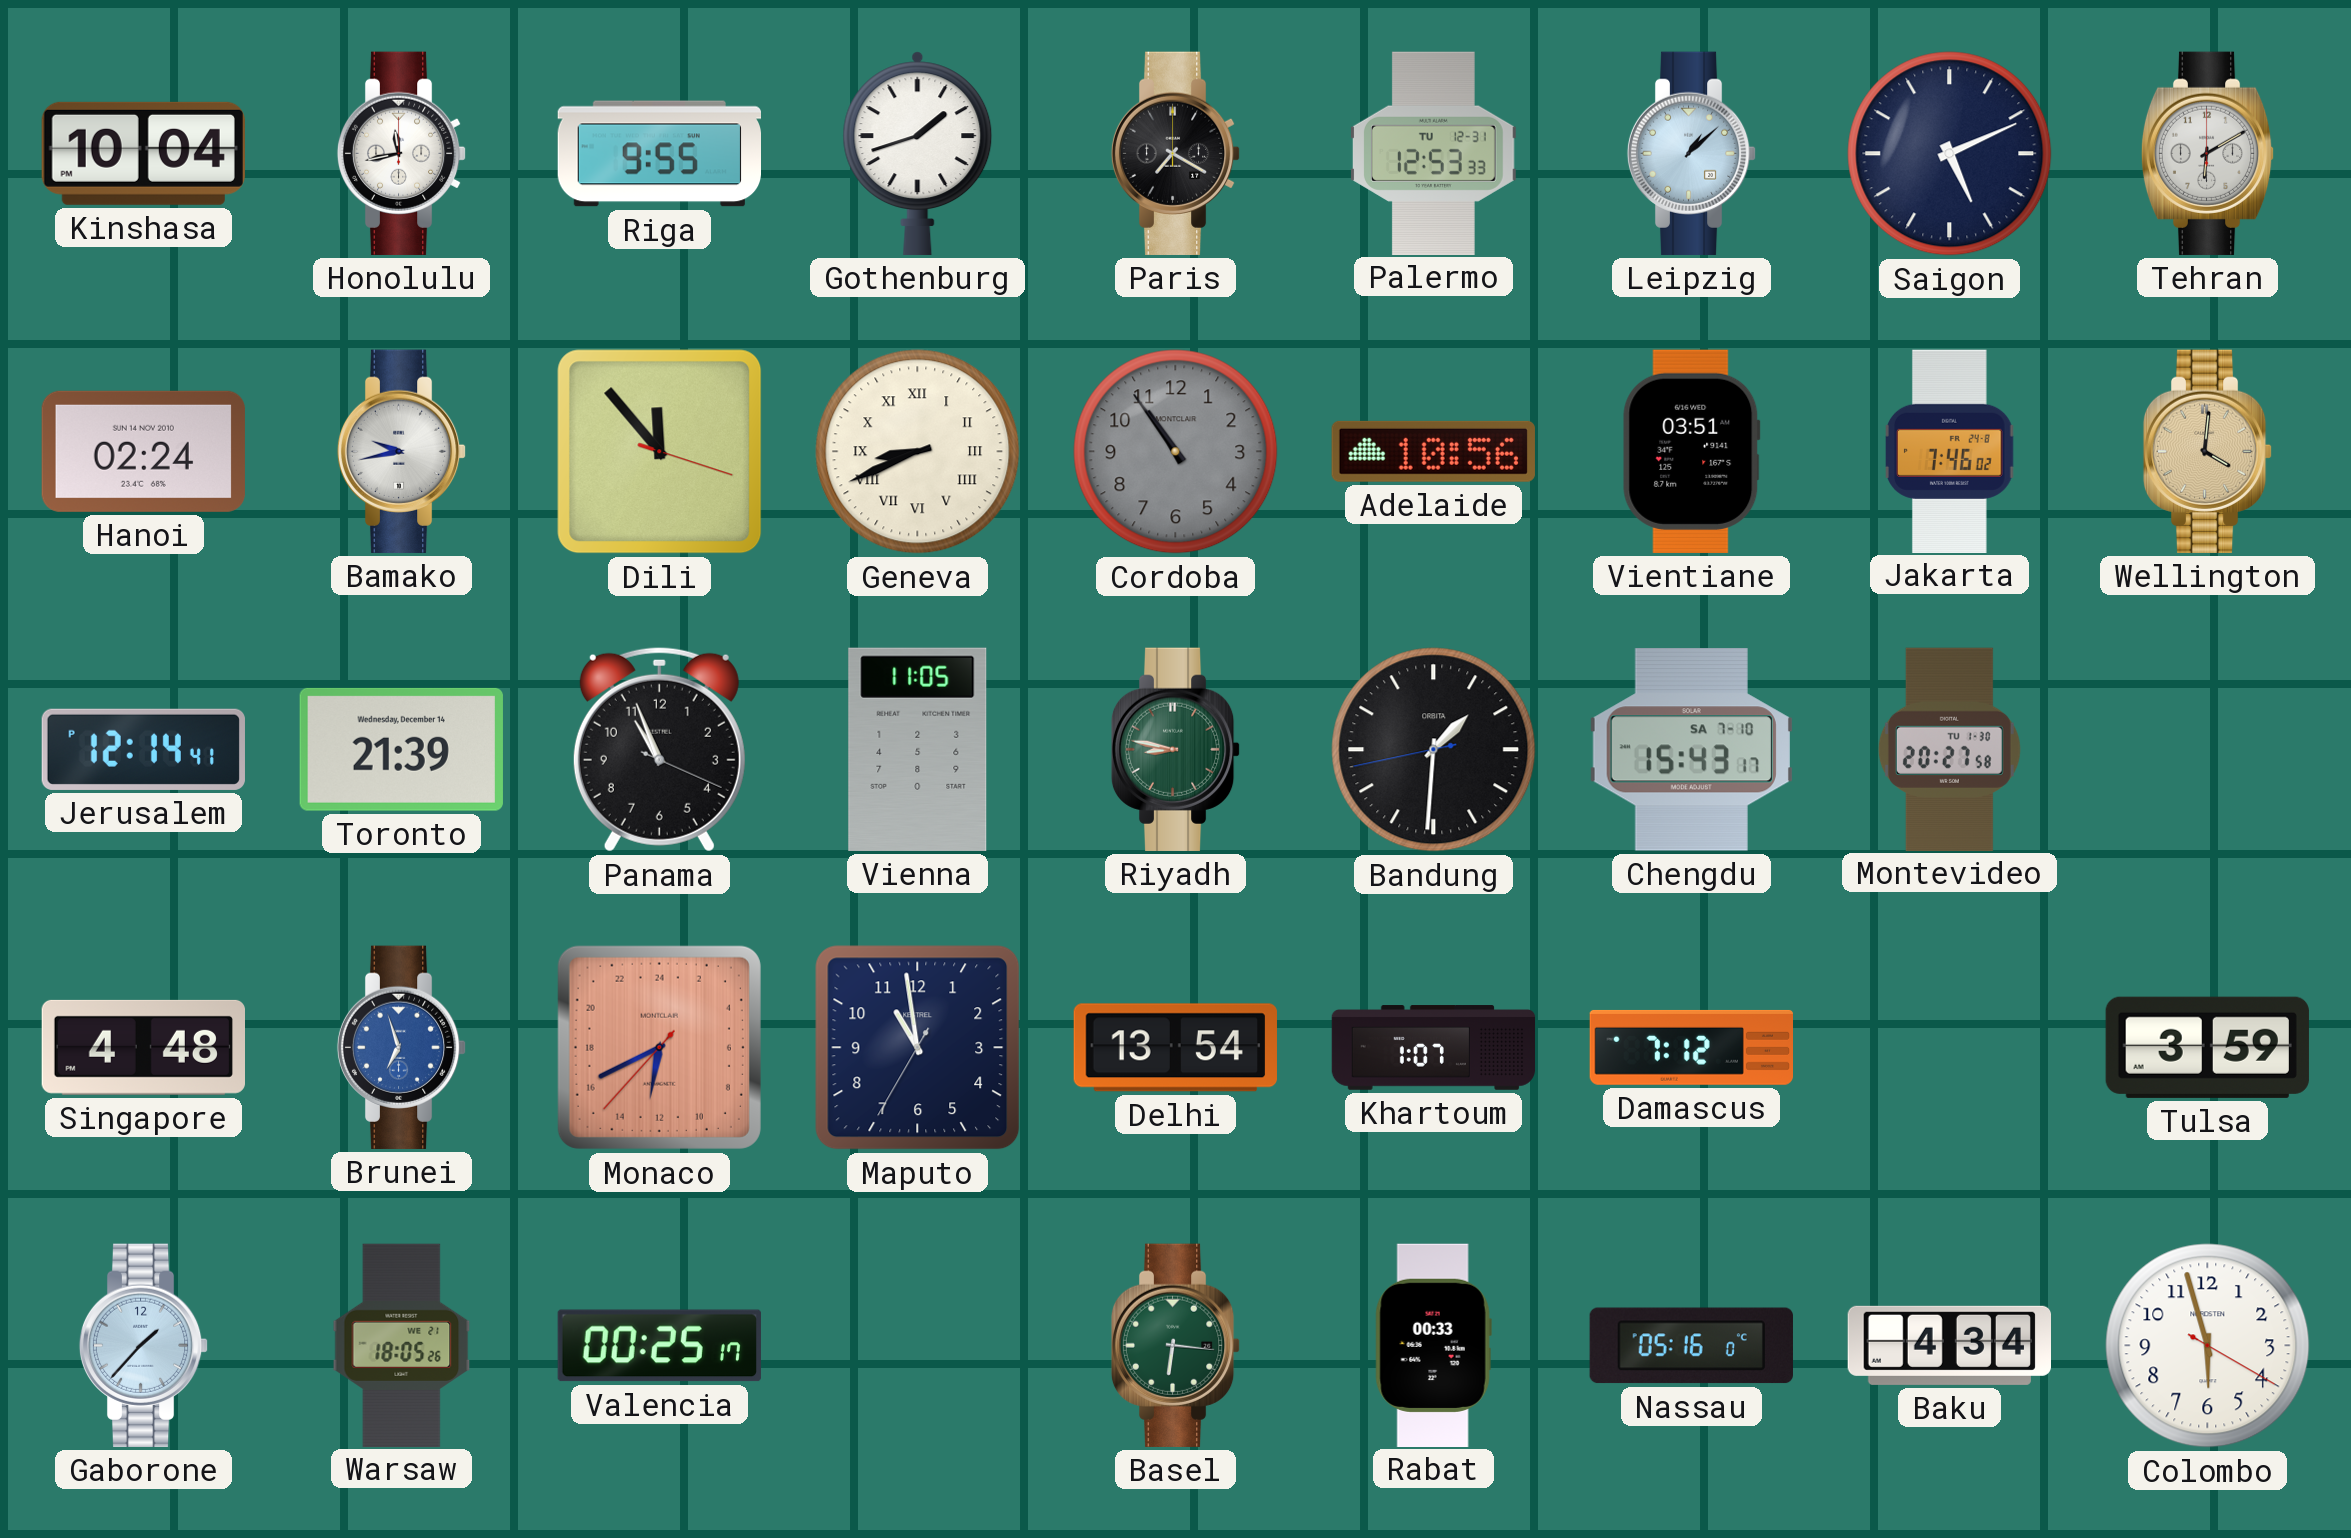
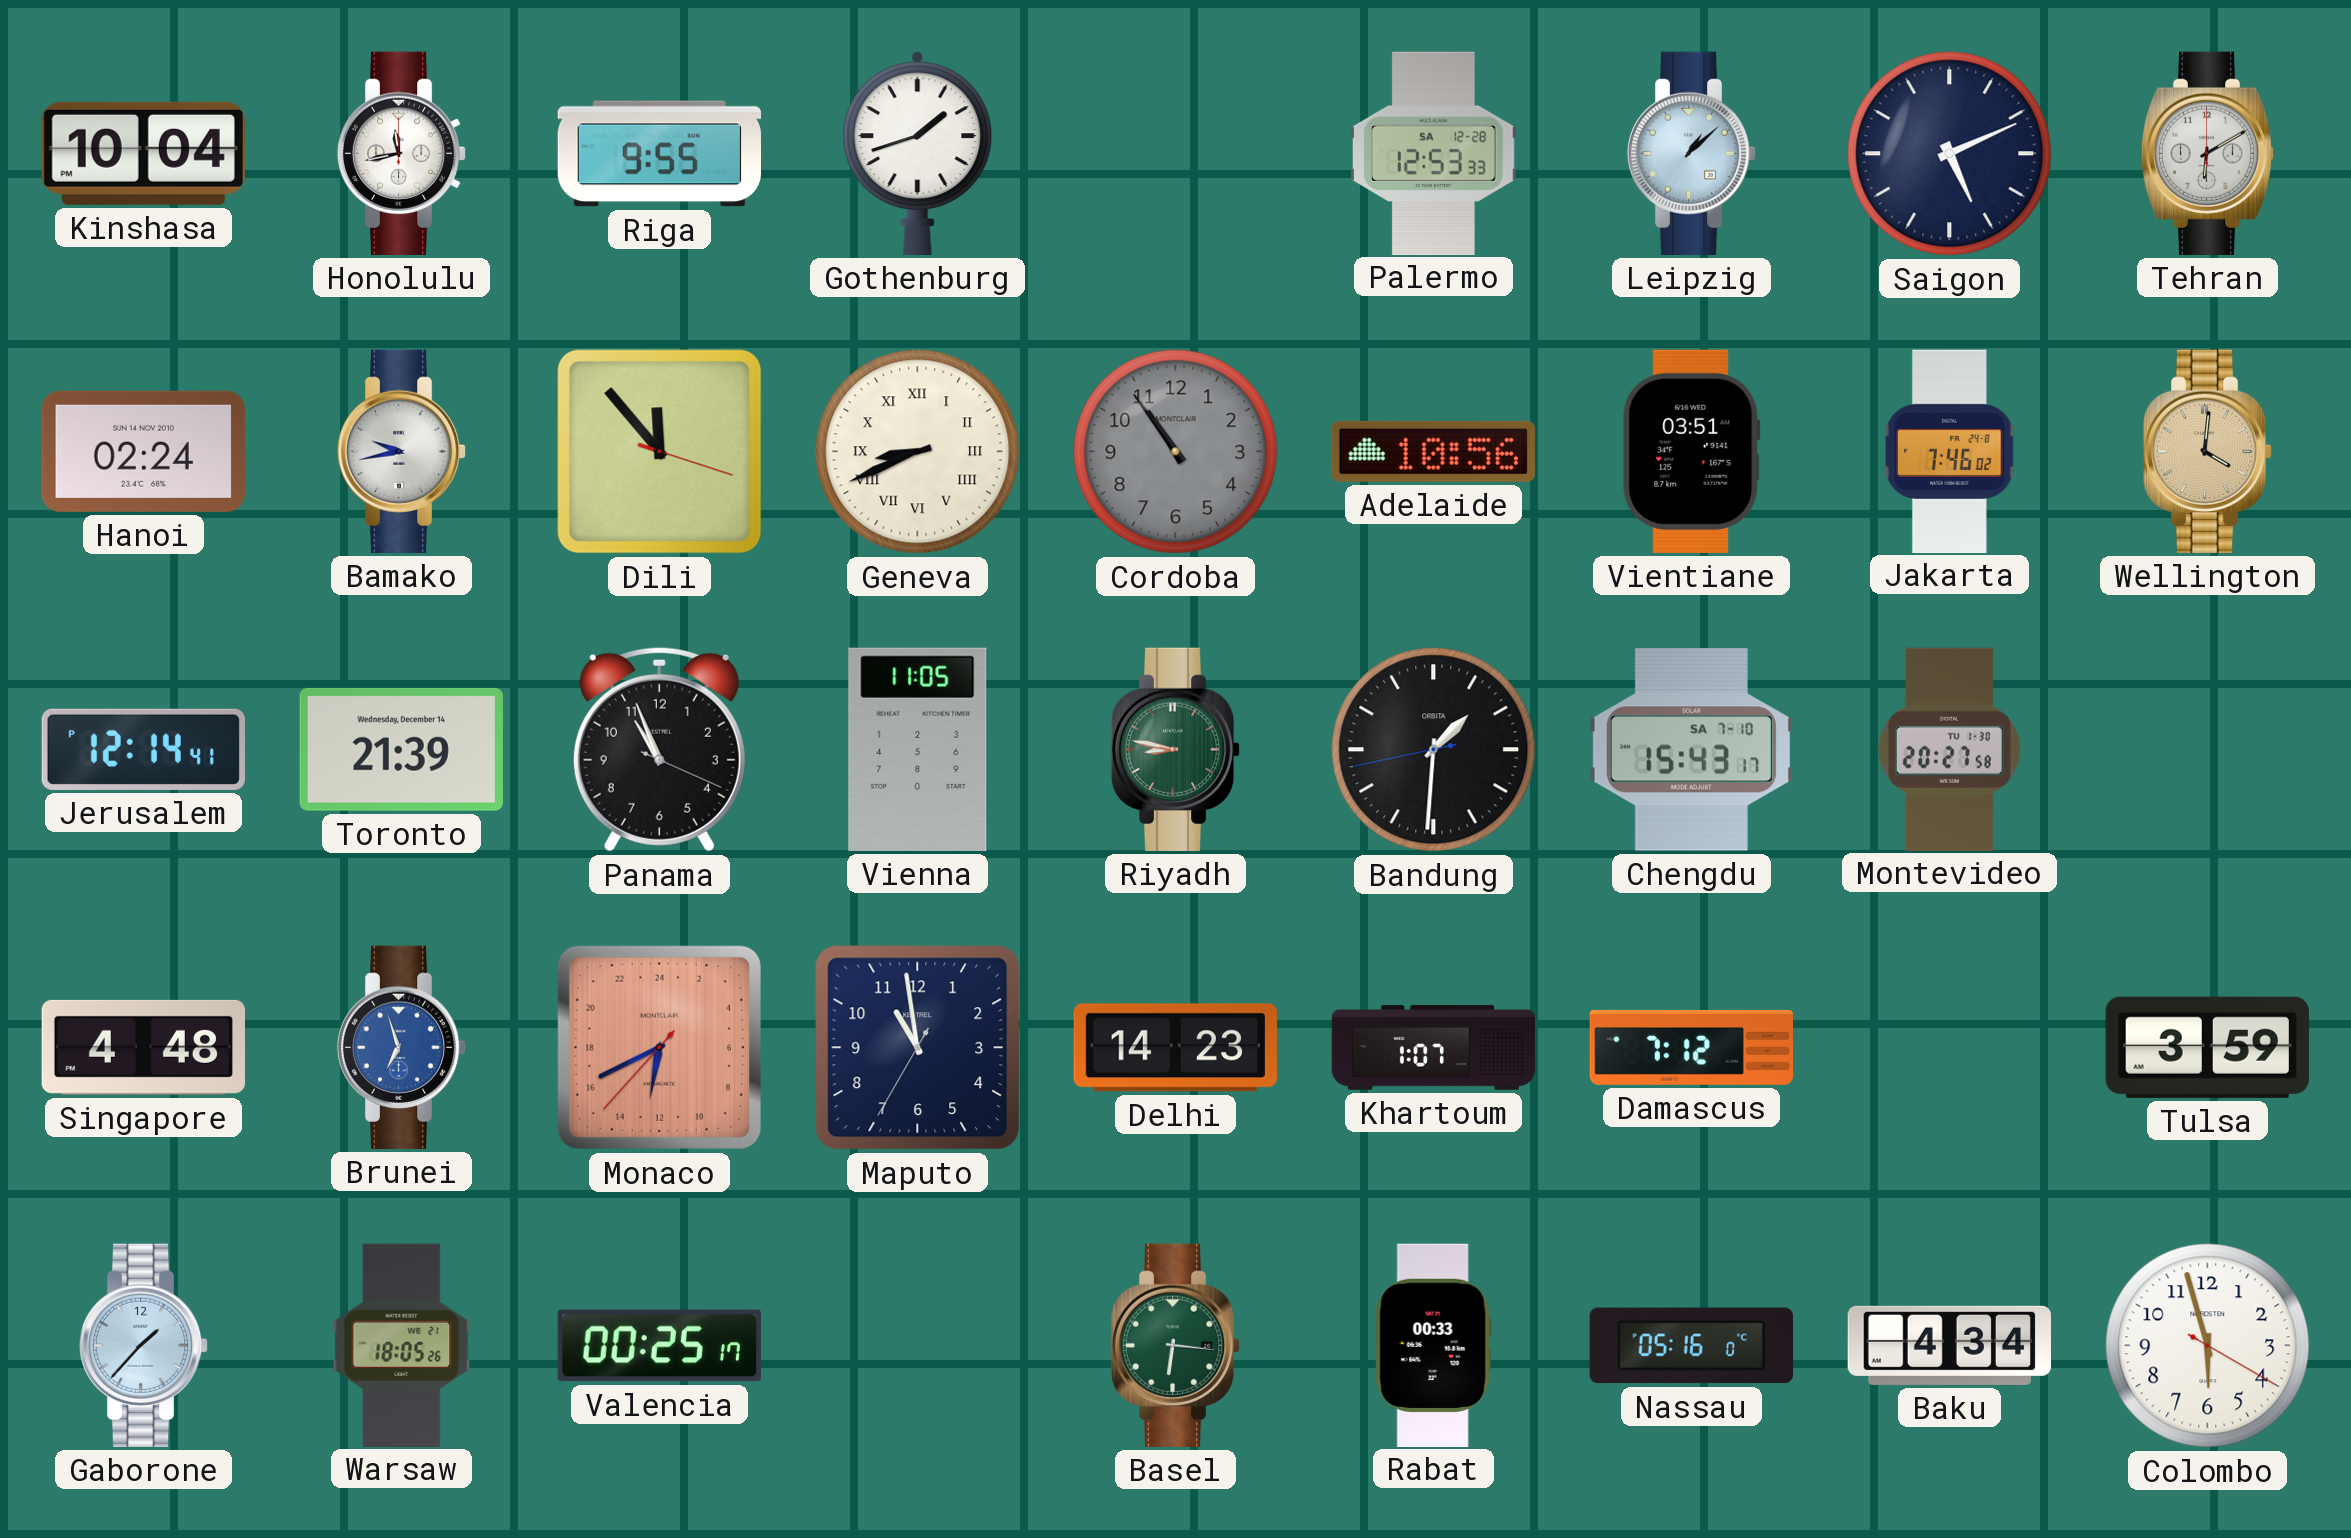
Paris: 7:20 -> none
Palermo date: TU 12-31 -> SA 12-28
Delhi: 13:54 -> 14:23
